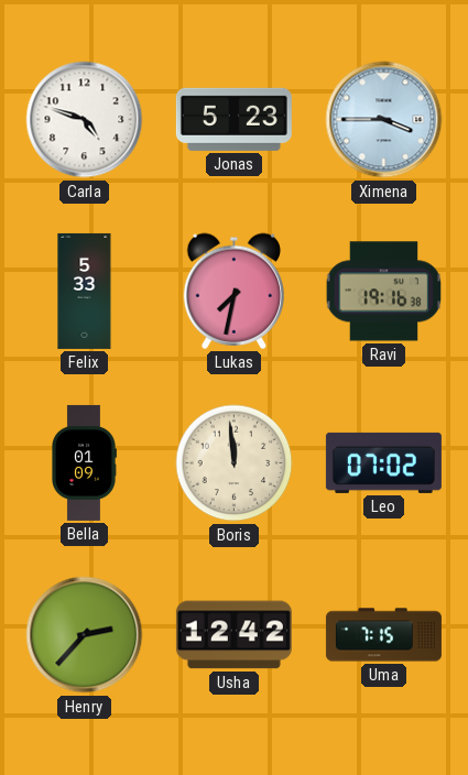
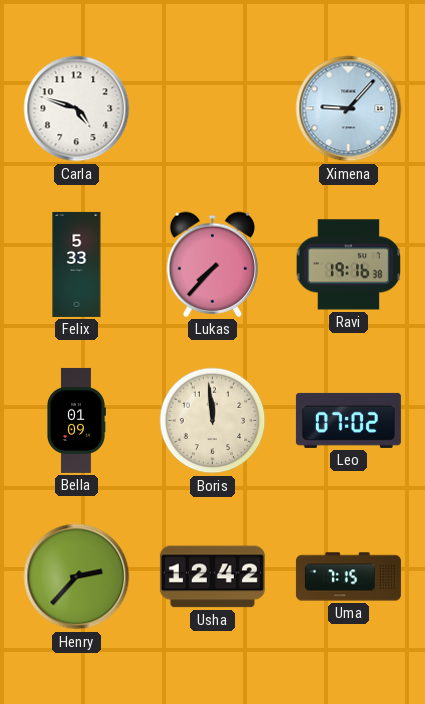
Jonas: 5:23 -> none
Ximena: 3:45 -> 9:07
Lukas: 7:32 -> 7:37
